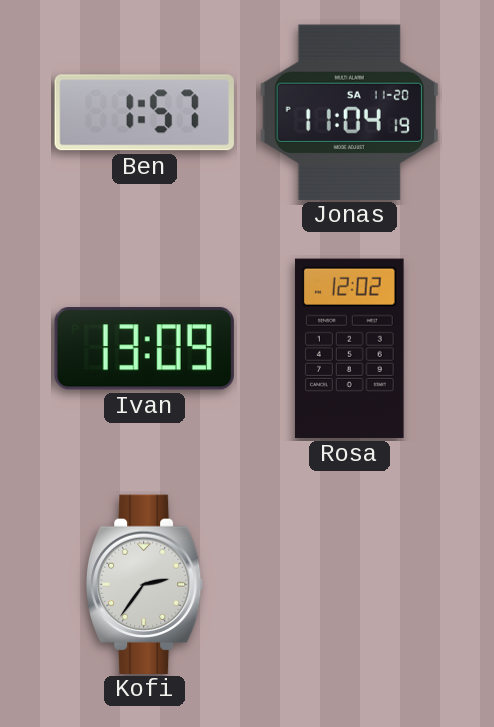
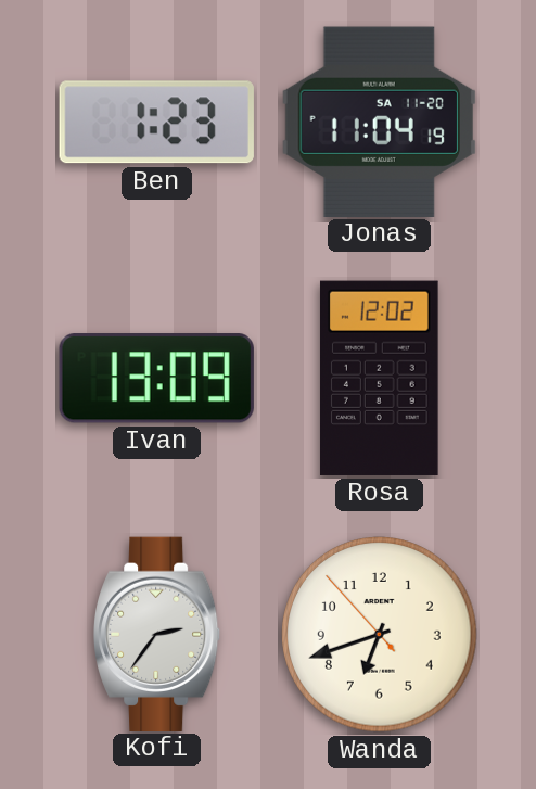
Ben: 1:57 -> 1:23
Wanda: none -> 6:41
